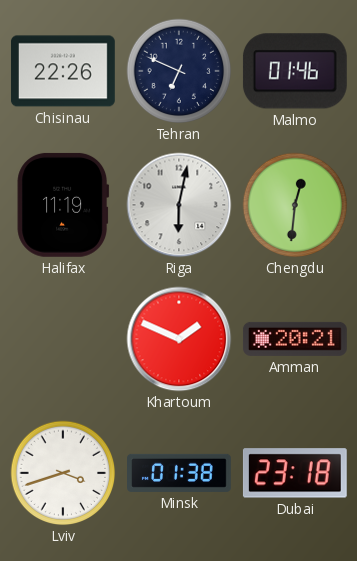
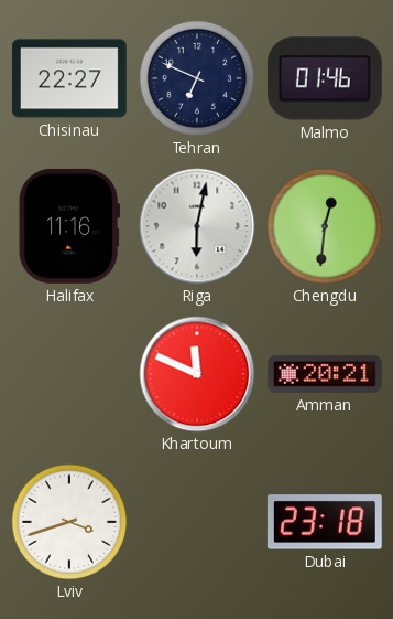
Chisinau: 22:26 -> 22:27
Halifax: 11:19 -> 11:16
Khartoum: 1:49 -> 11:49
Minsk: 01:38 -> none
